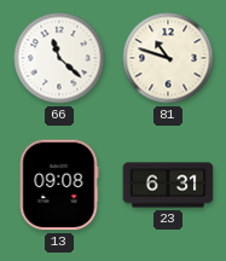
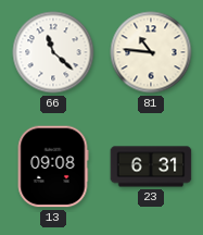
81: 10:48 -> 10:46
